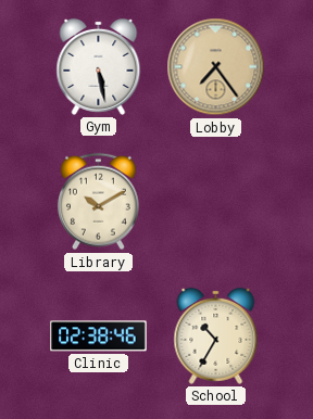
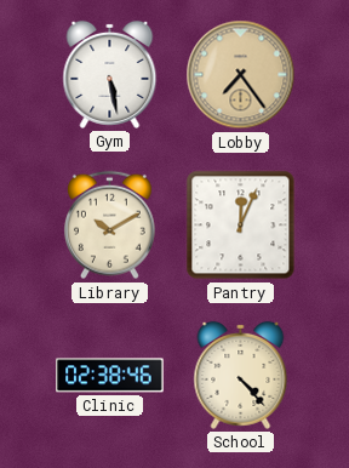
Pantry: none -> 12:04
School: 10:35 -> 4:23
